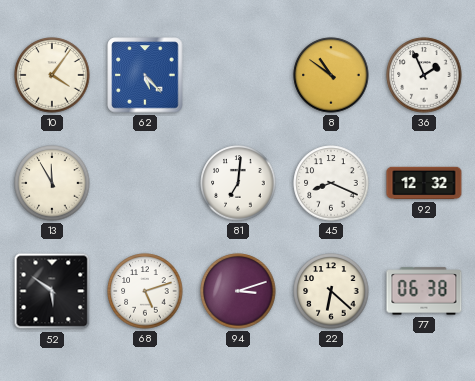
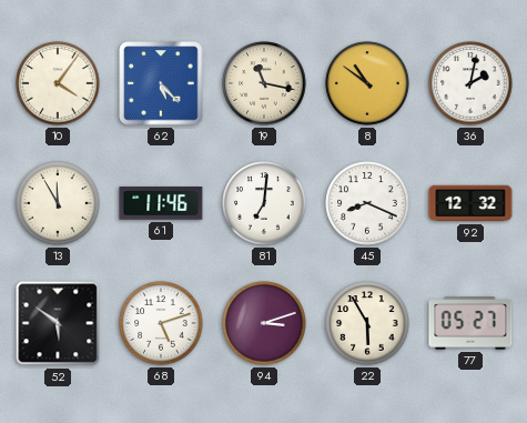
19: none -> 11:17
36: 1:56 -> 2:02
61: none -> 11:46
22: 6:22 -> 5:55
77: 06:38 -> 05:27
